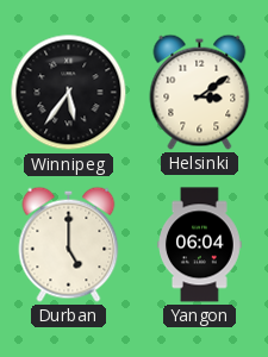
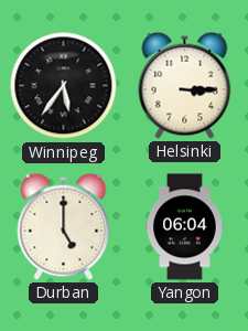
Helsinki: 3:09 -> 3:15
